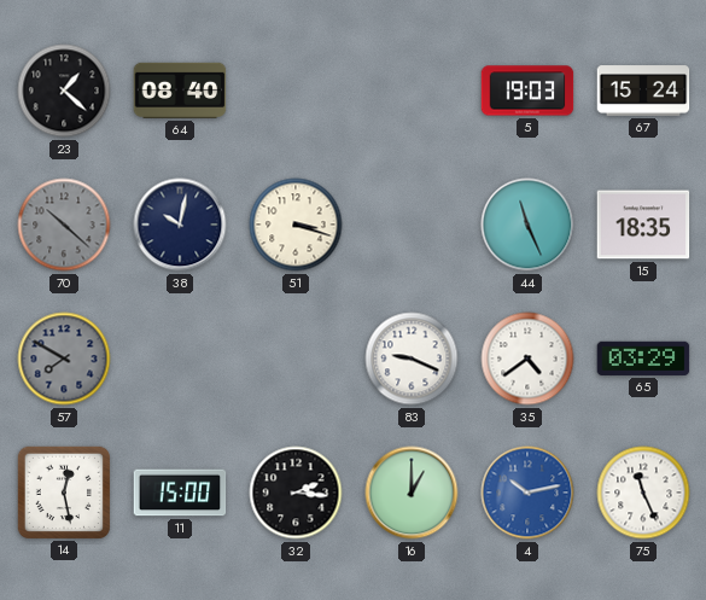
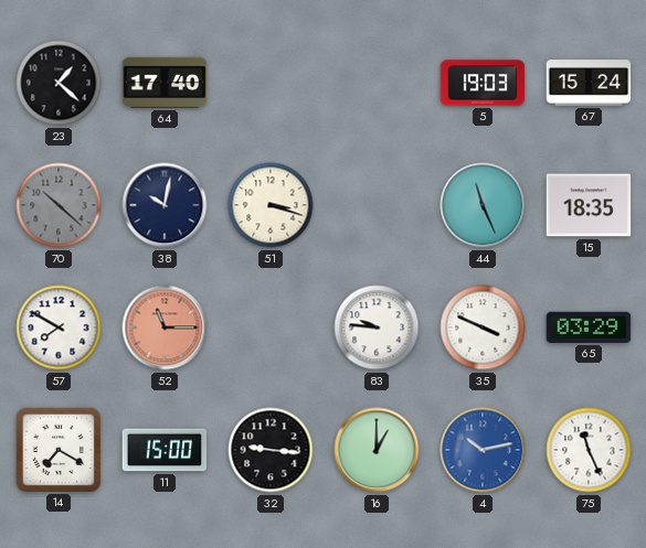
64: 08:40 -> 17:40
57 dial: grey -> white
52: none -> 11:15
83: 9:19 -> 9:46
35: 4:39 -> 3:49
14: 12:28 -> 7:20
32: 2:16 -> 9:16
